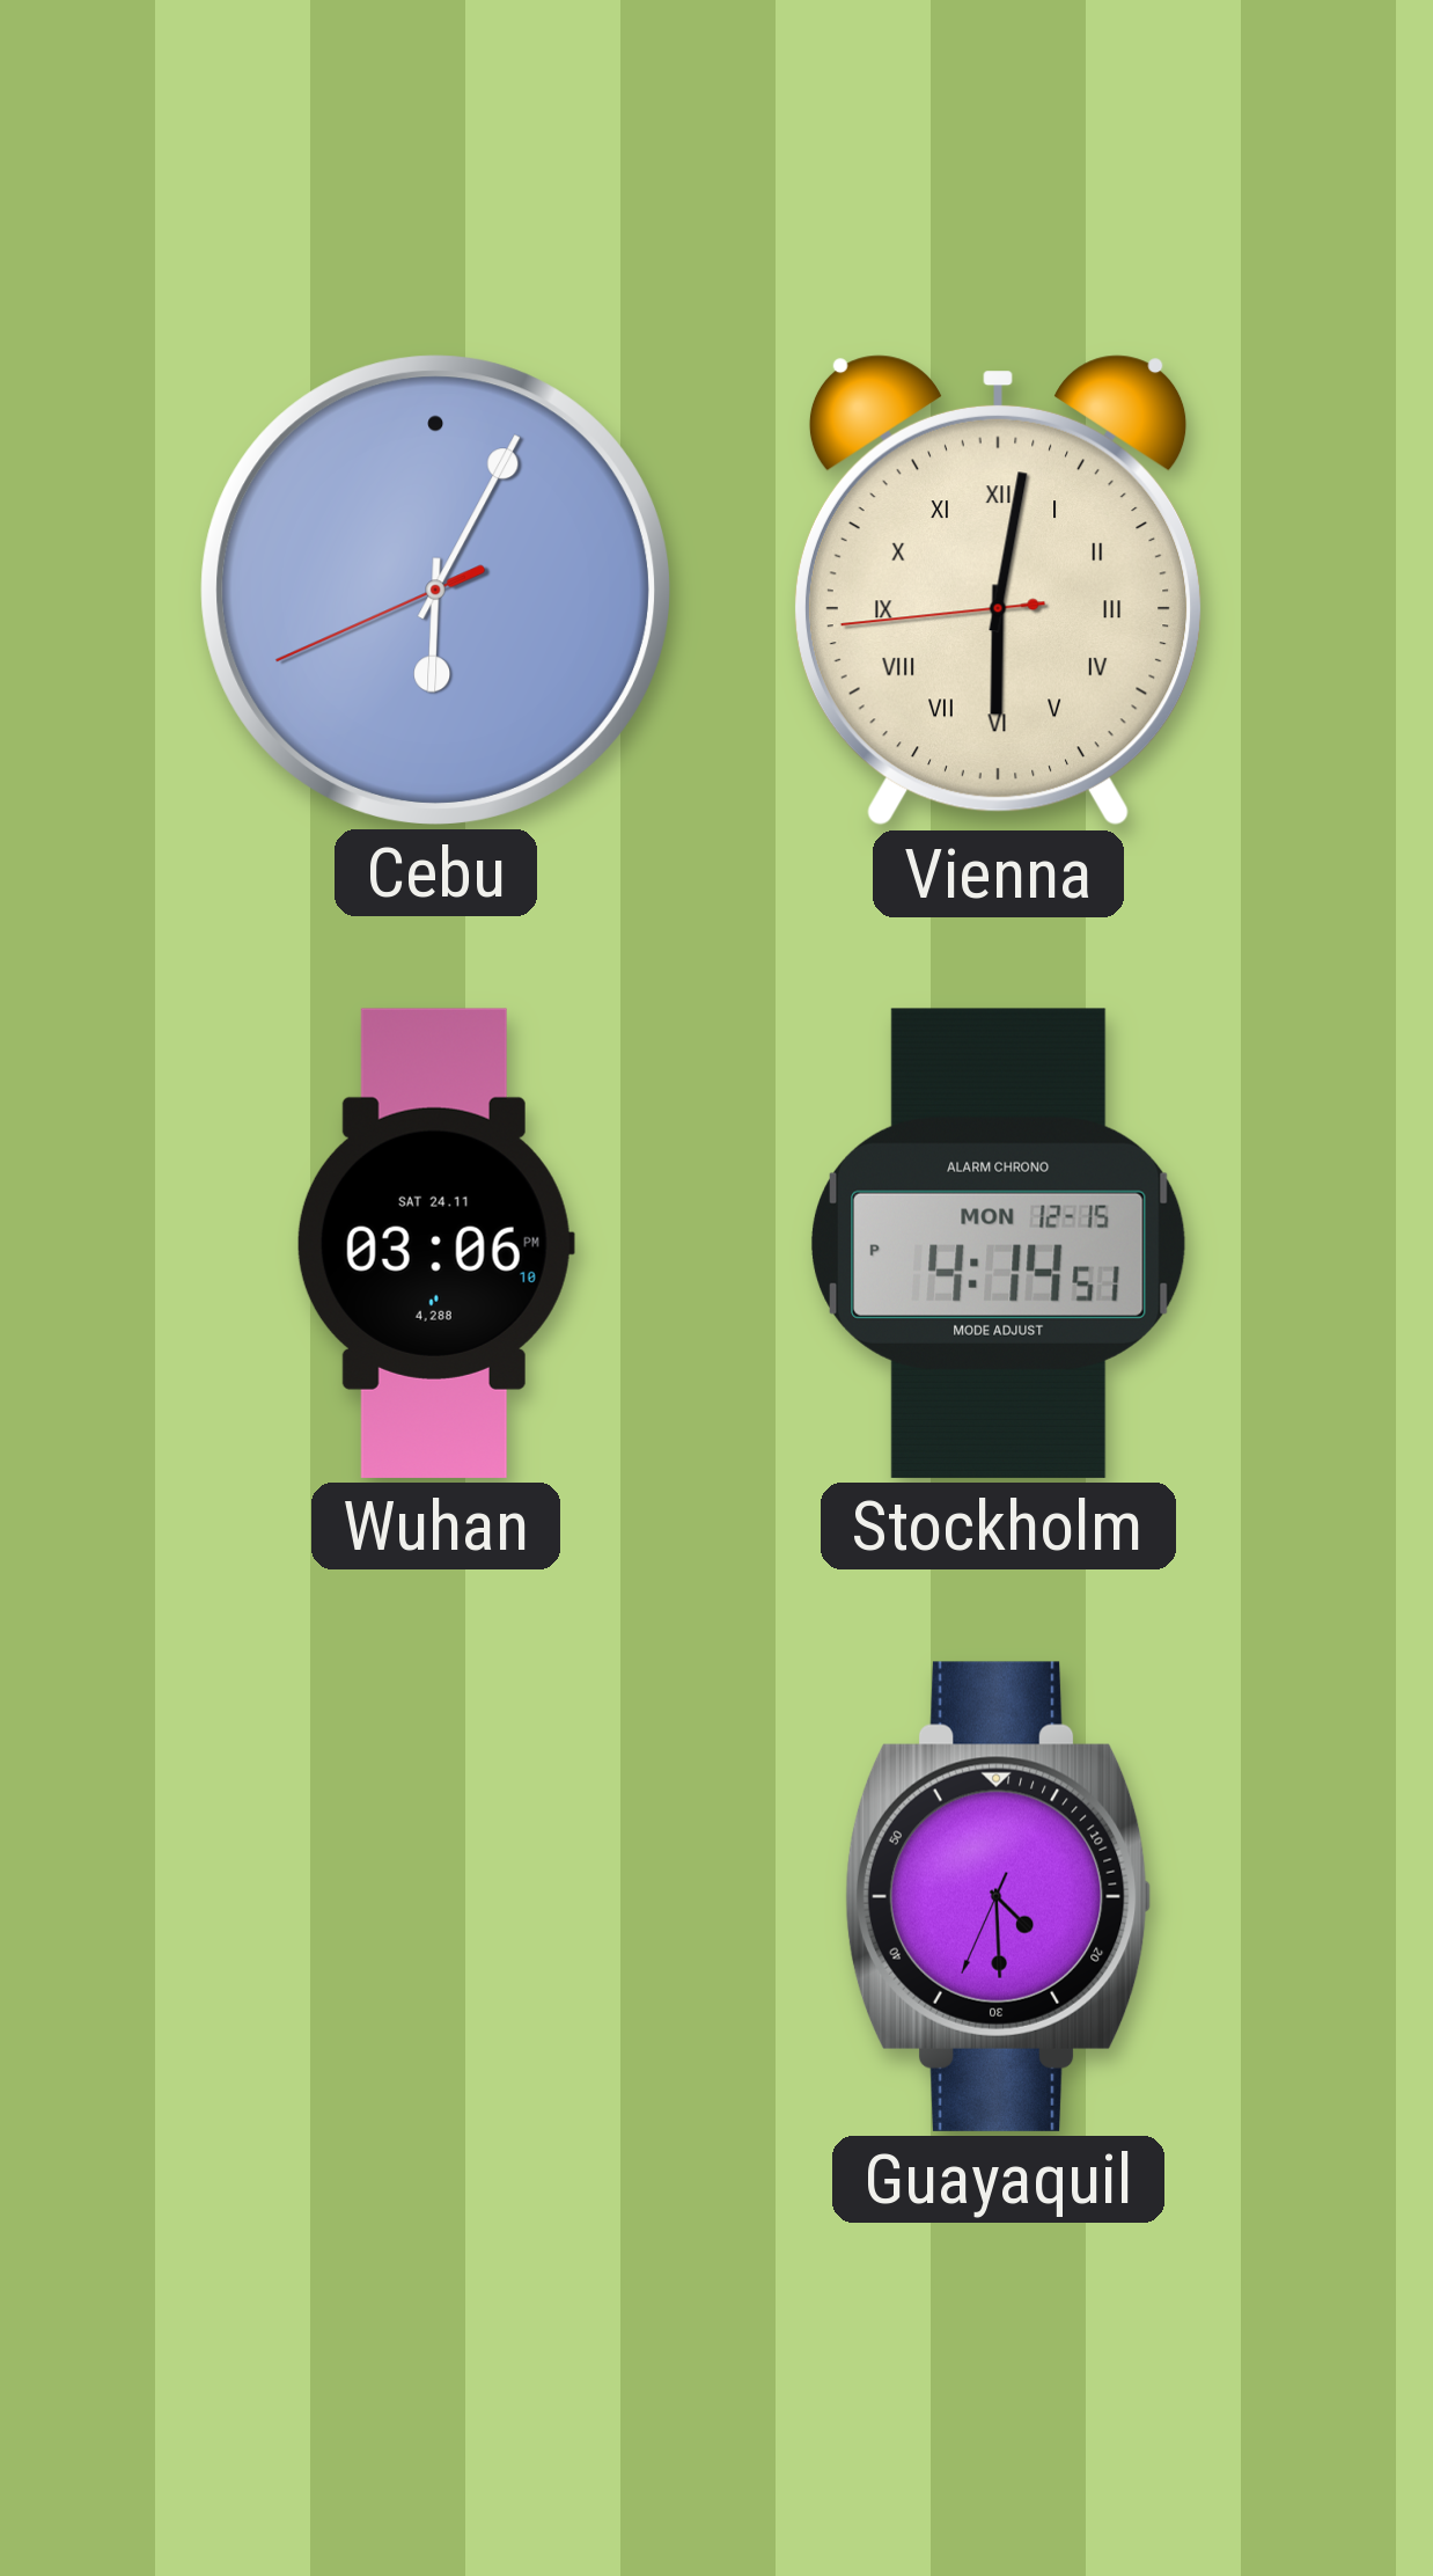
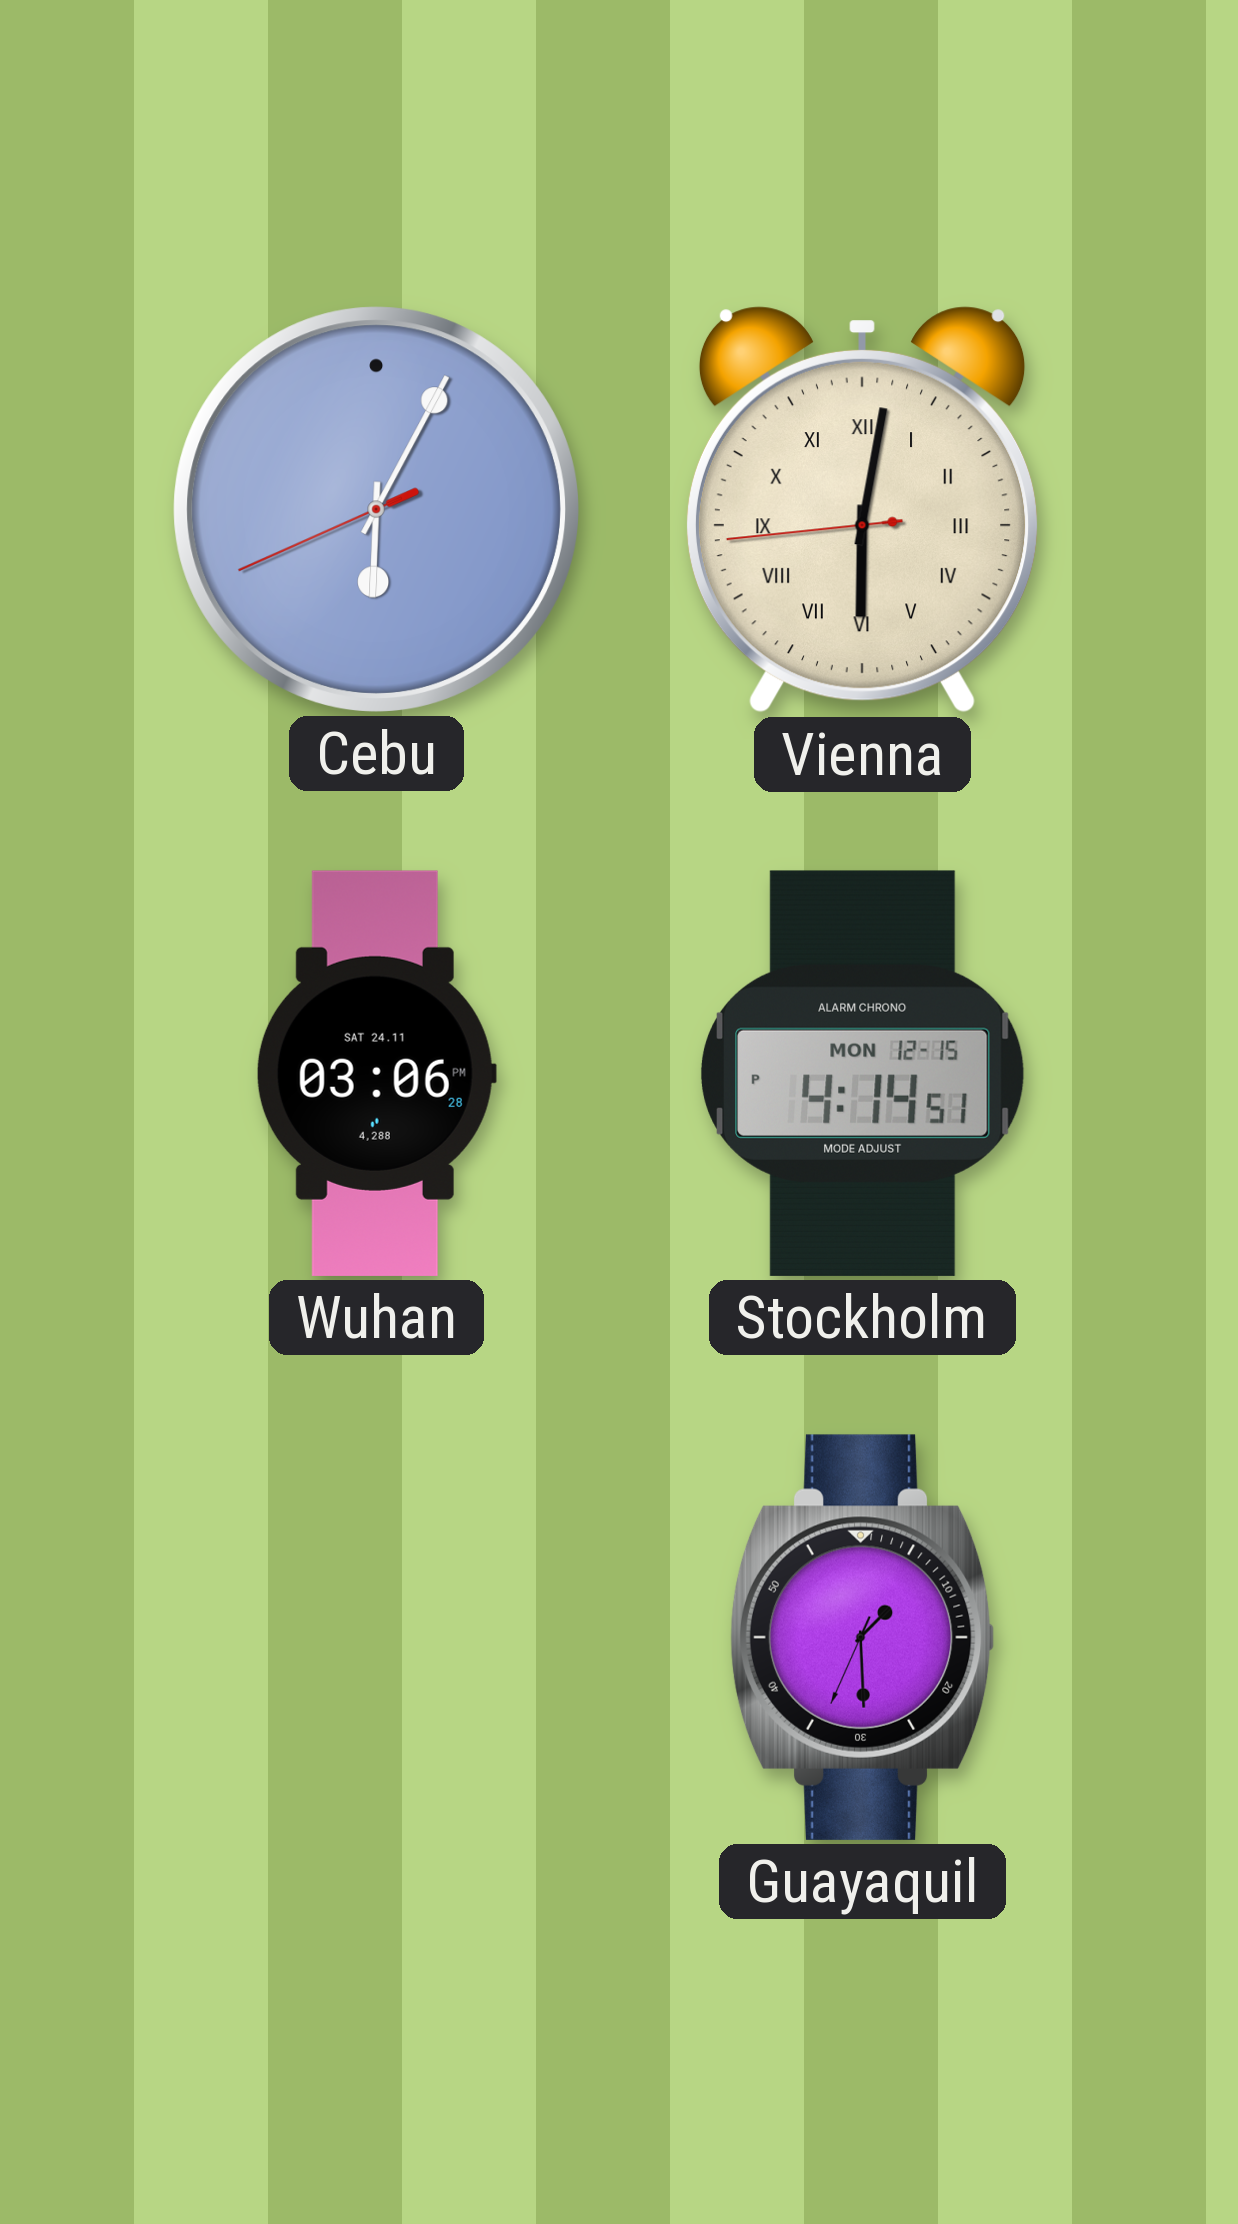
Wuhan: 03:06:10 PM -> 03:06:28 PM
Guayaquil: 4:29 -> 1:29
